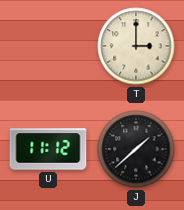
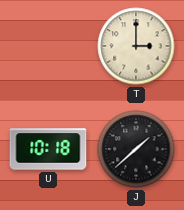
U: 11:12 -> 10:18
